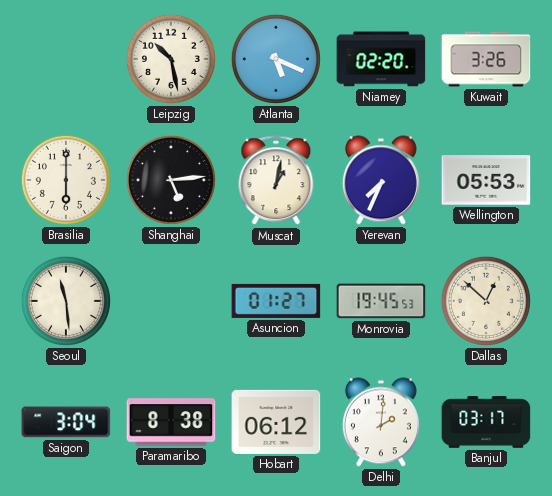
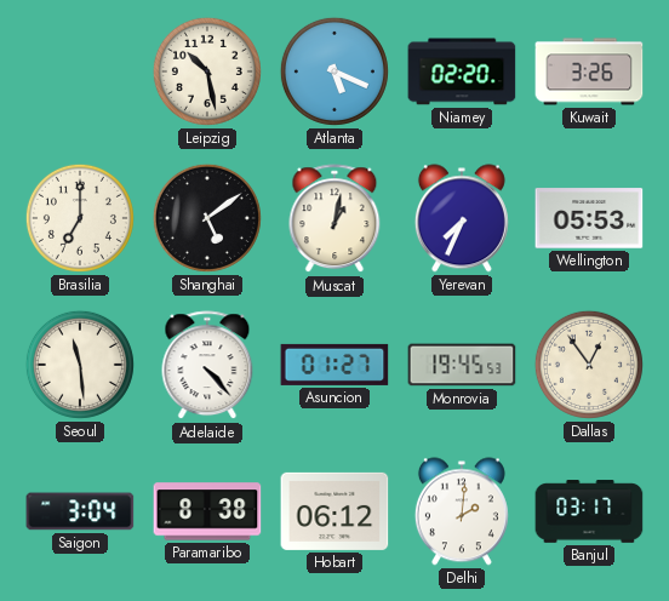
Brasilia: 6:00 -> 7:00
Shanghai: 5:14 -> 5:09
Adelaide: none -> 4:23
Dallas: 12:52 -> 12:54
